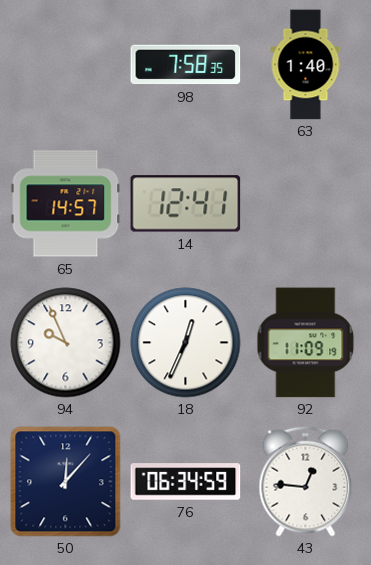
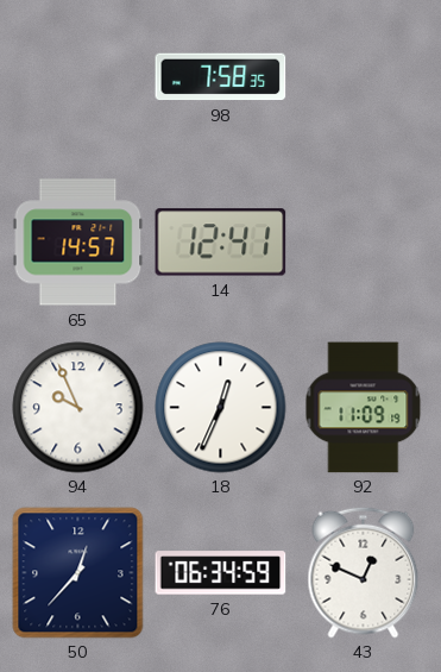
63: 1:40 -> none
50: 12:07 -> 12:37
43: 12:46 -> 12:49
